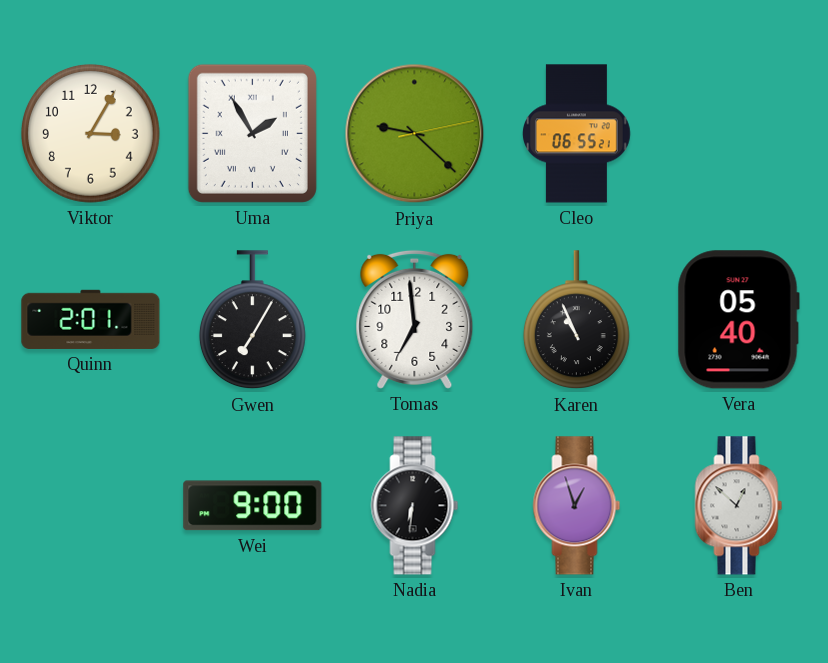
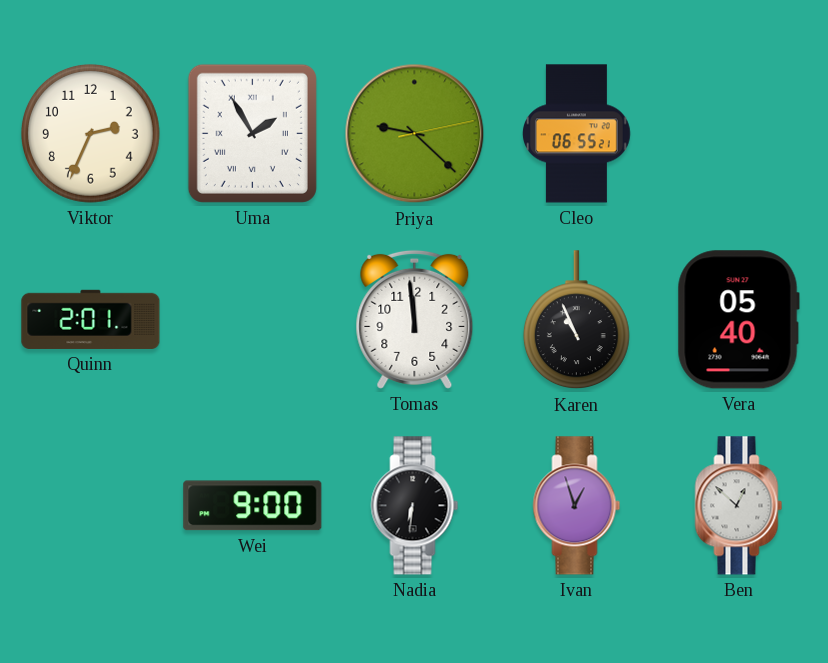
Viktor: 3:05 -> 2:34
Gwen: 7:05 -> none
Tomas: 6:59 -> 11:59
